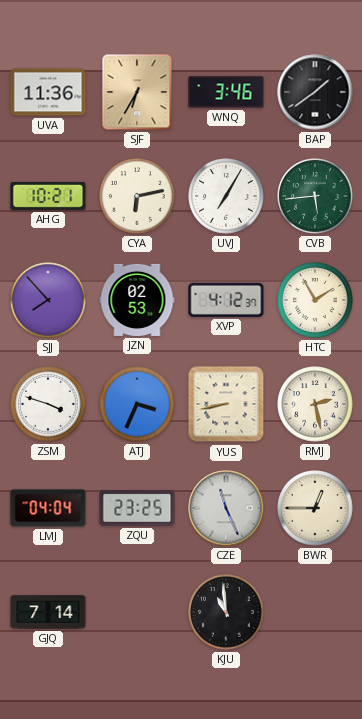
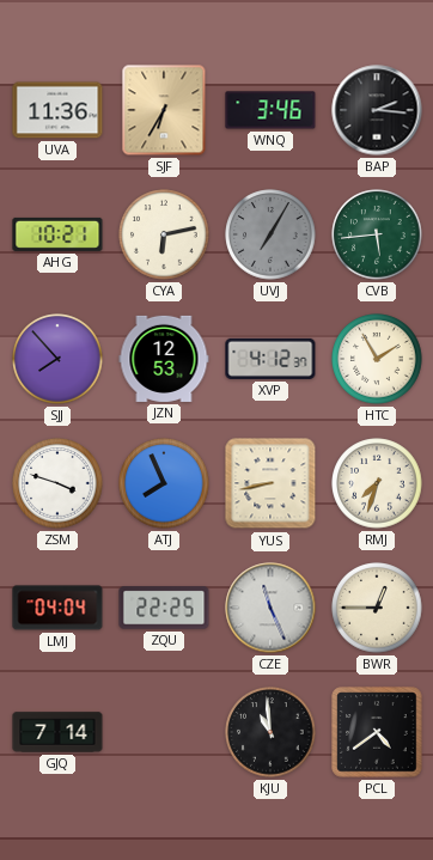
BAP: 1:39 -> 2:16
UVJ dial: white -> grey
JZN: 02:53 -> 12:53
ATJ: 3:34 -> 7:56
RMJ: 2:28 -> 7:33
ZQU: 23:25 -> 22:25
PCL: none -> 4:39
